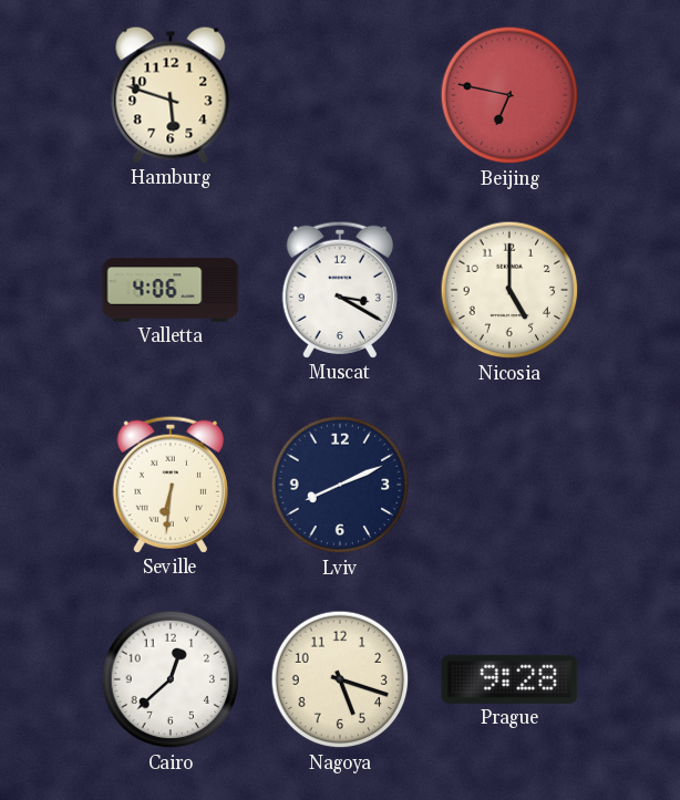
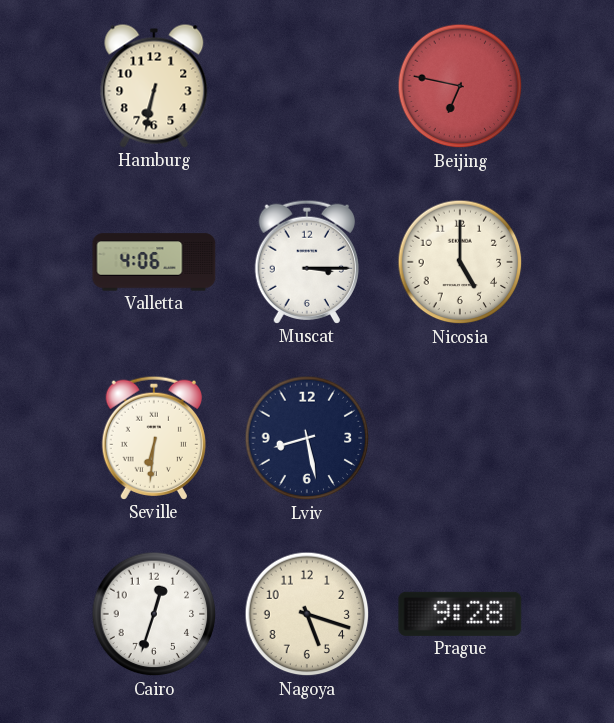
Hamburg: 5:48 -> 6:32
Muscat: 3:20 -> 3:15
Lviv: 8:11 -> 8:28
Cairo: 12:38 -> 12:33
